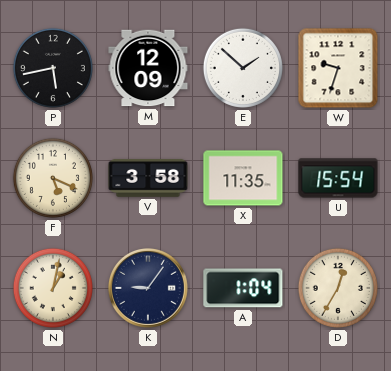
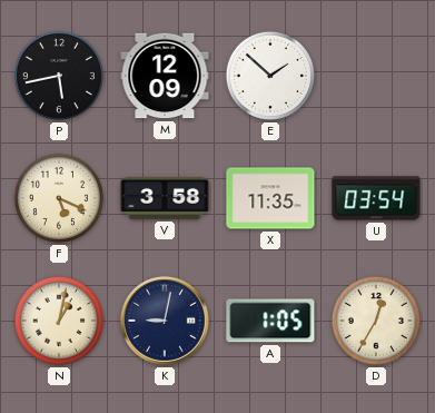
W: 9:33 -> none
U: 15:54 -> 03:54
K: 9:06 -> 9:02
A: 1:04 -> 1:05
